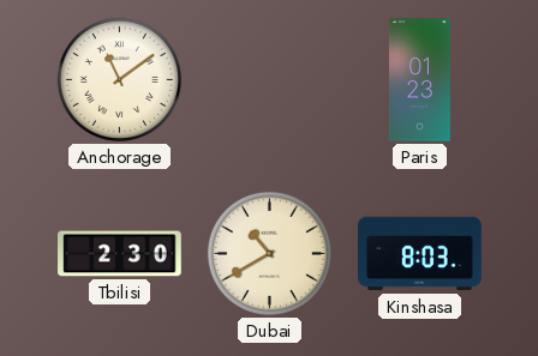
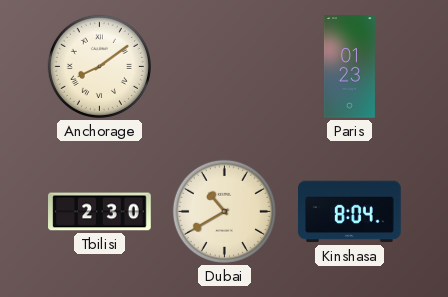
Anchorage: 11:09 -> 8:09
Kinshasa: 8:03 -> 8:04
